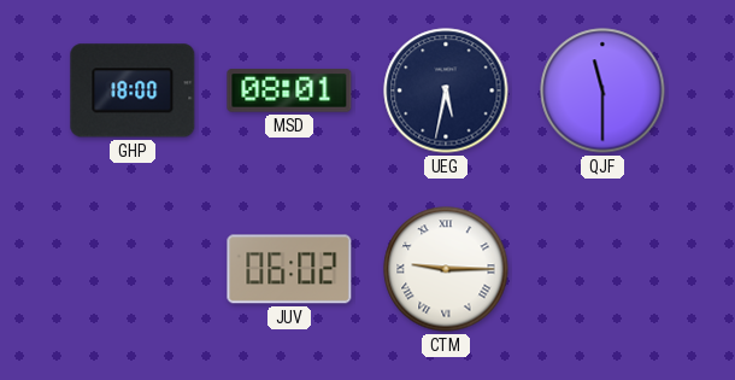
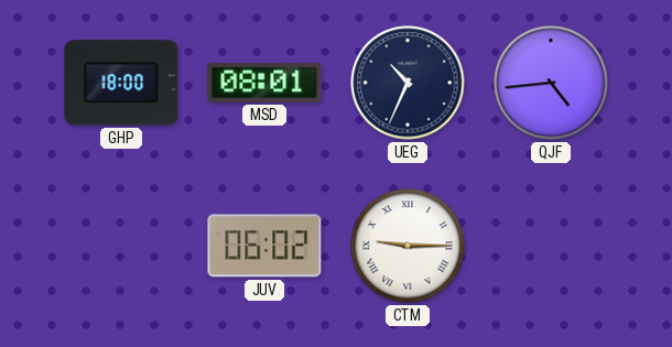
UEG: 5:32 -> 10:34
QJF: 11:30 -> 4:44
